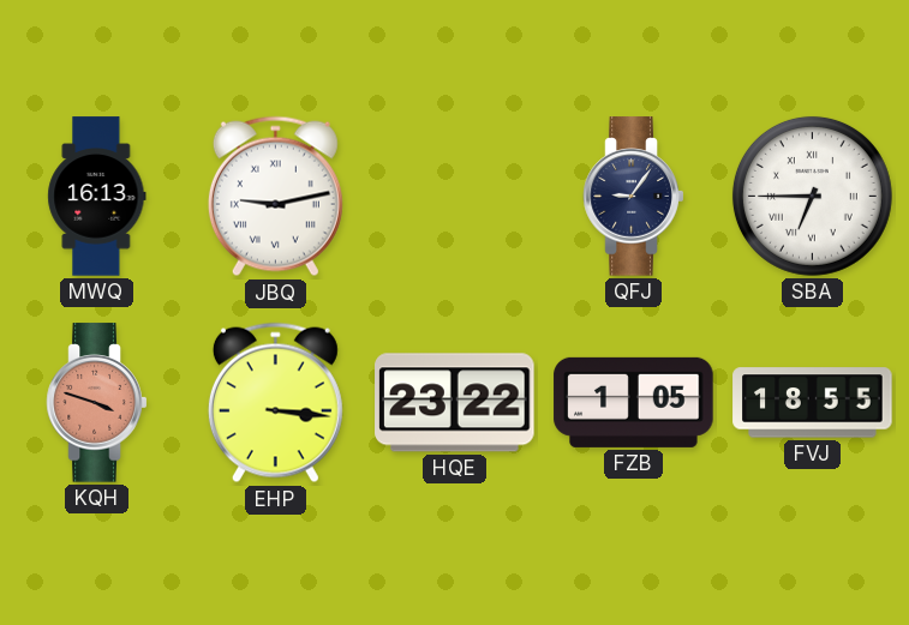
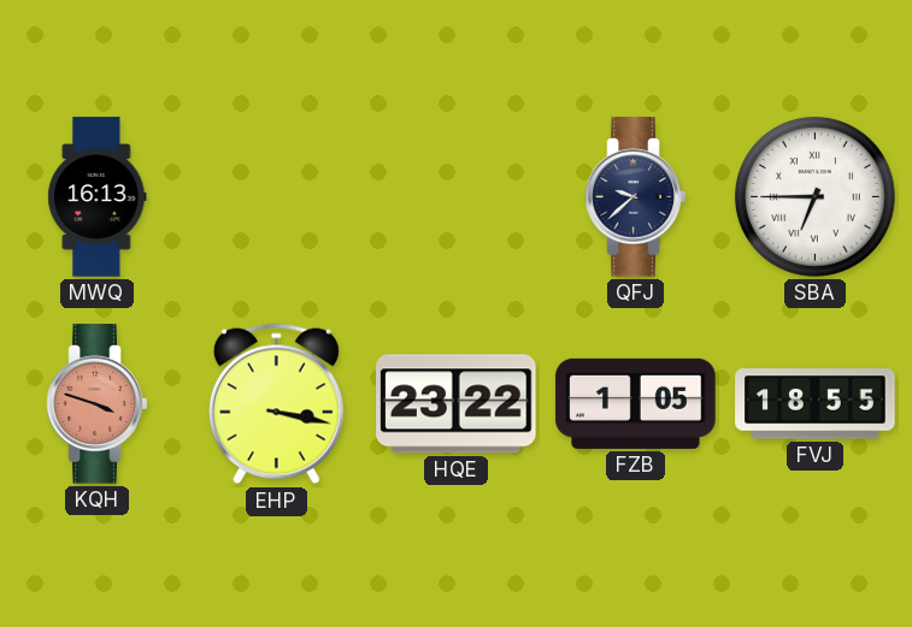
JBQ: 9:13 -> none
QFJ: 9:06 -> 9:38
EHP: 3:16 -> 3:17
